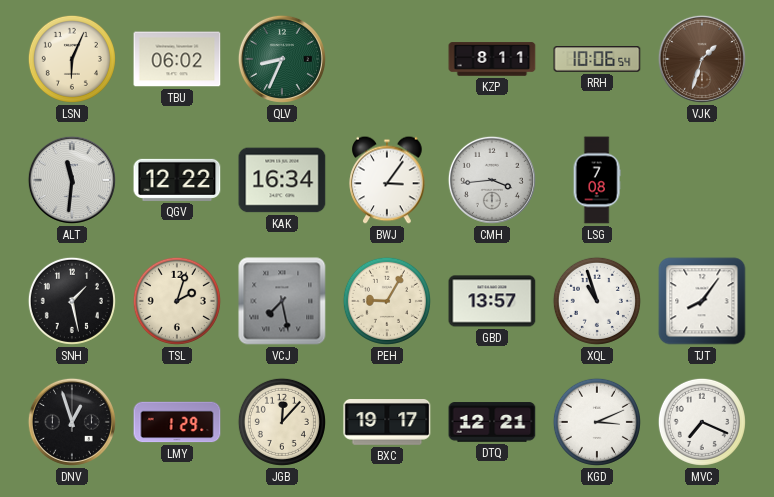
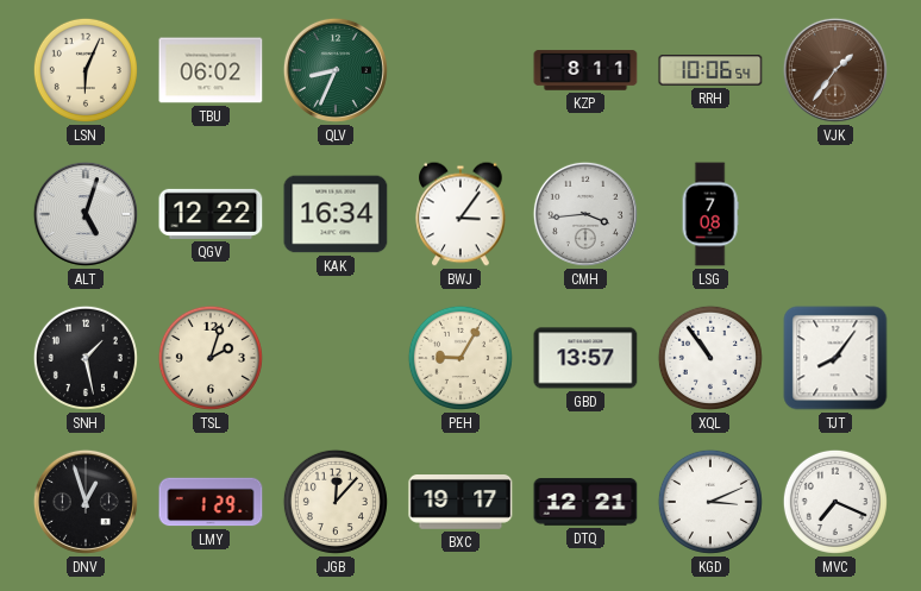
VJK: 1:33 -> 1:36
ALT: 11:31 -> 5:03
VCJ: 7:28 -> none
XQL: 10:57 -> 10:54
